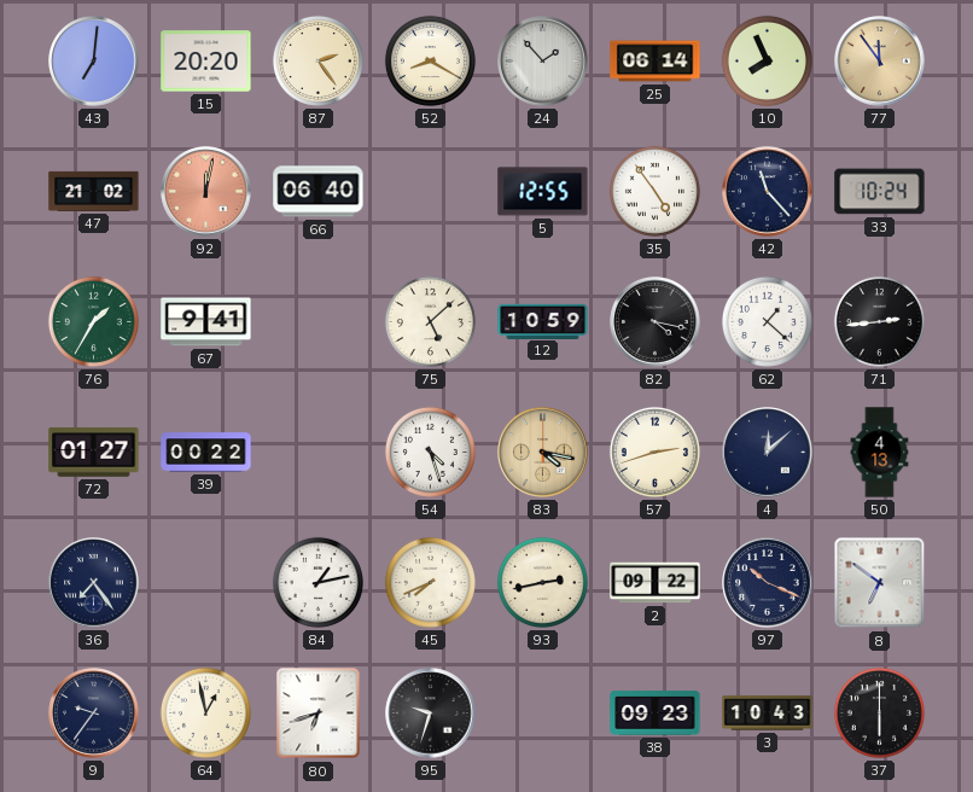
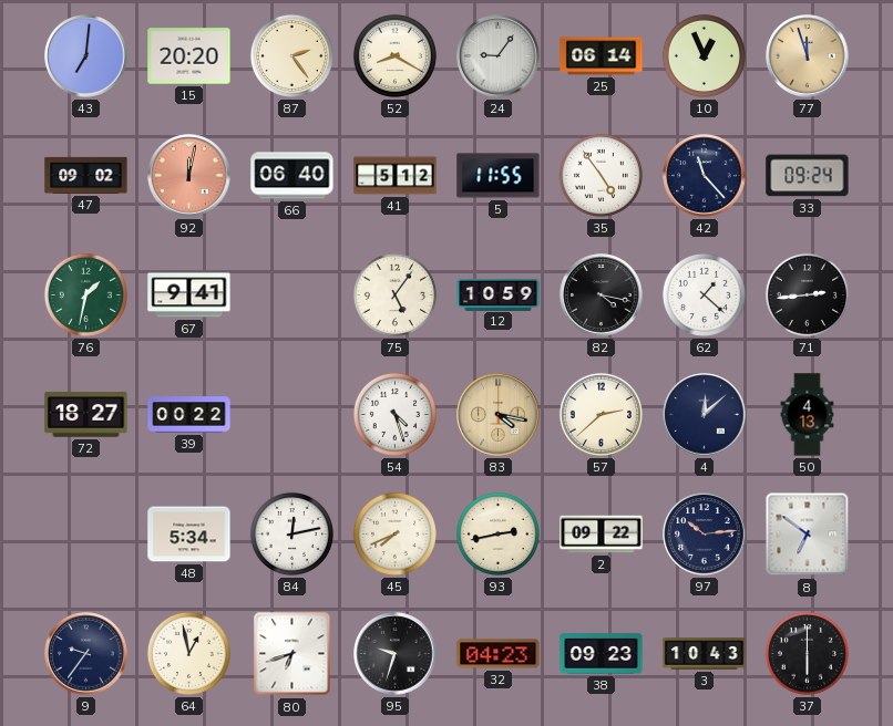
24: 1:53 -> 9:06
10: 7:56 -> 12:56
77: 11:54 -> 11:57
47: 21:02 -> 09:02
41: none -> 5:12
5: 12:55 -> 11:55
33: 10:24 -> 09:24
76: 1:35 -> 1:32
75: 5:08 -> 5:06
72: 01:27 -> 18:27
57: 2:42 -> 2:38
36: 7:24 -> none
48: none -> 5:34
84: 1:13 -> 12:13
97: 10:19 -> 10:14
32: none -> 04:23
